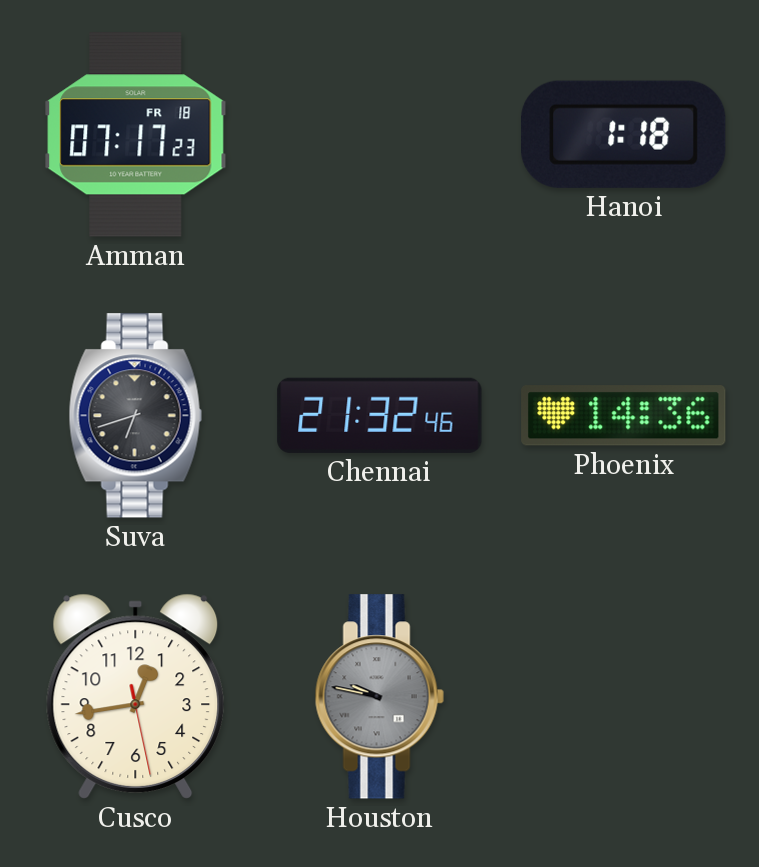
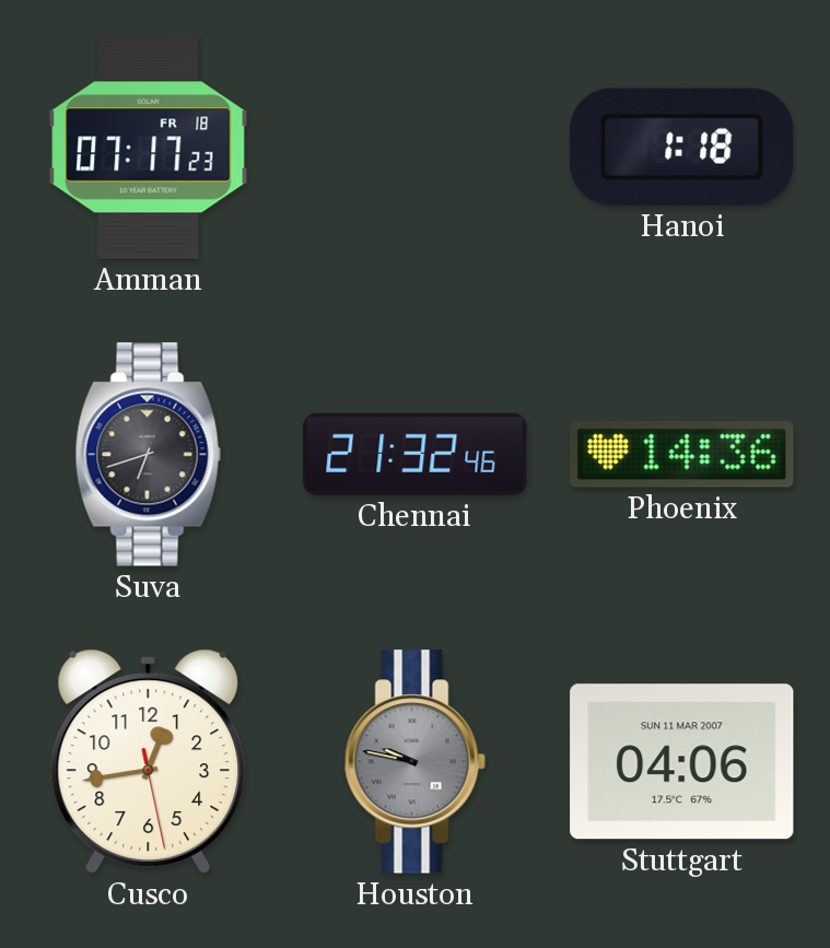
Stuttgart: none -> 04:06
